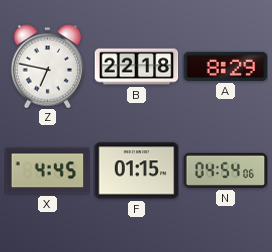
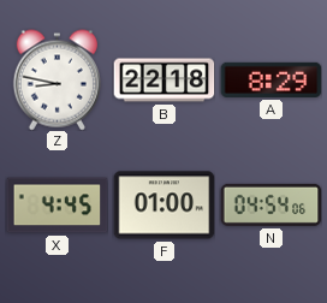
Z: 6:47 -> 8:47
F: 01:15 -> 01:00
